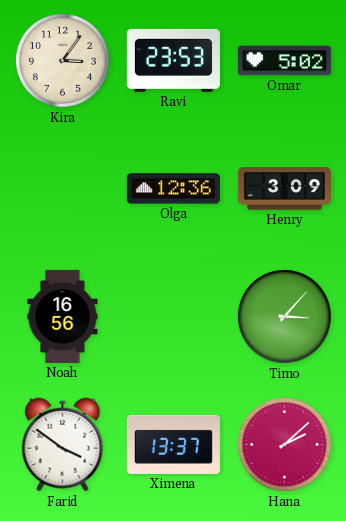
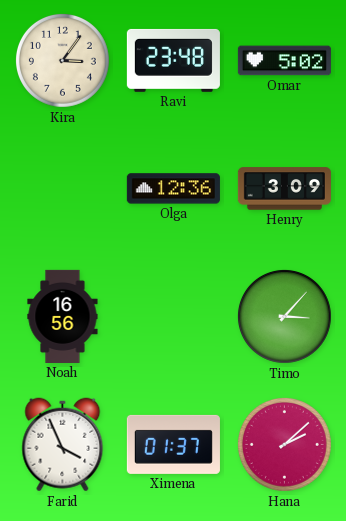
Ravi: 23:53 -> 23:48
Farid: 3:51 -> 3:56
Ximena: 13:37 -> 01:37
